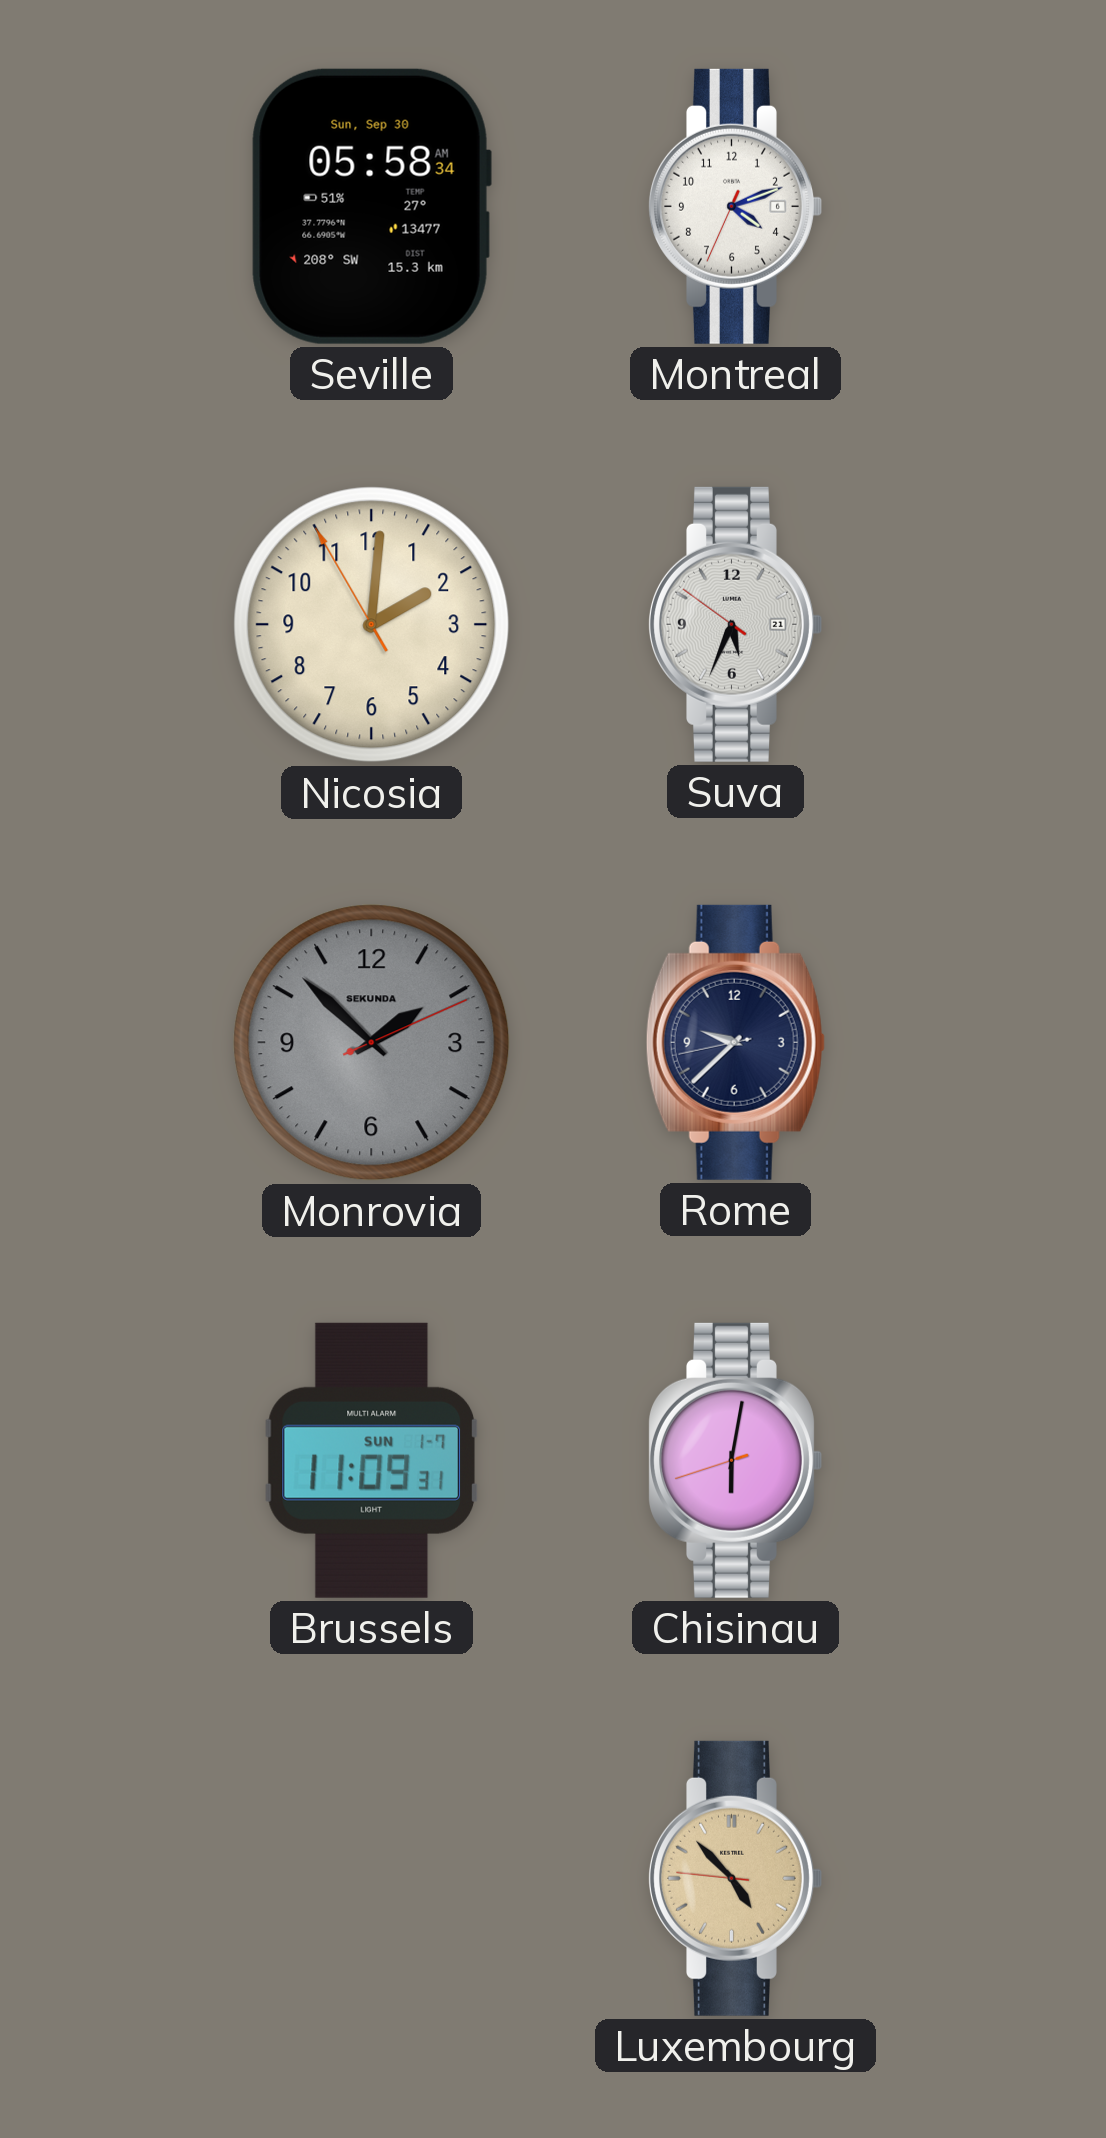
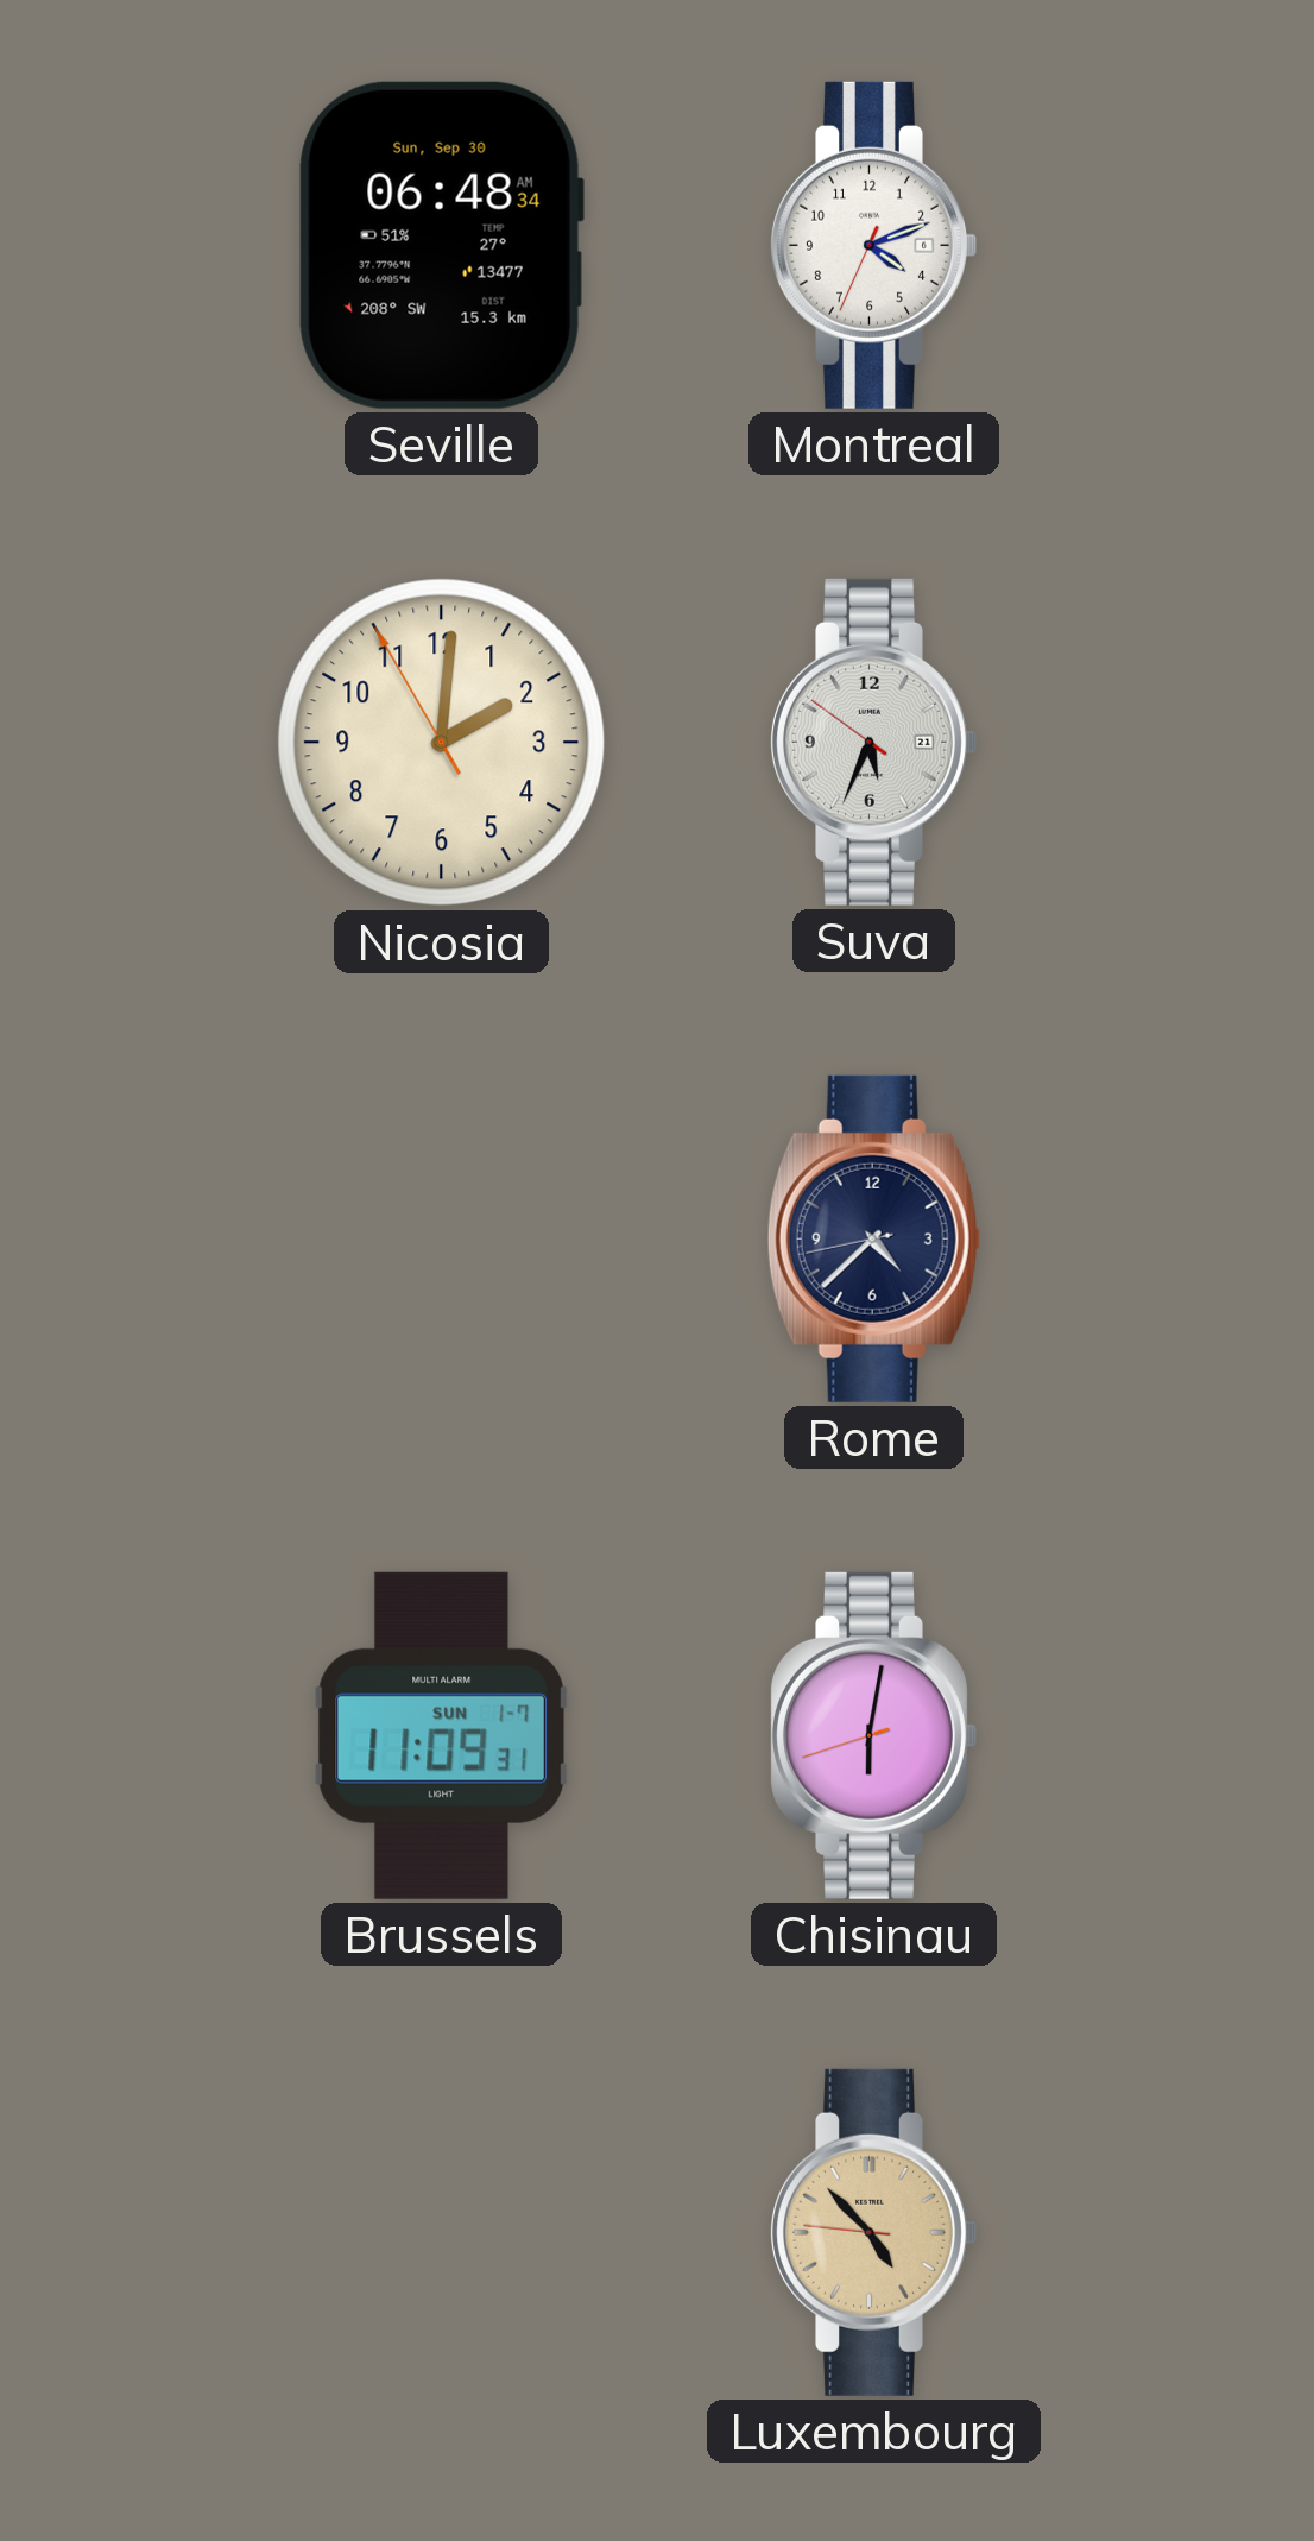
Seville: 05:58 -> 06:48
Monrovia: 1:52 -> none
Rome: 9:37 -> 4:37
